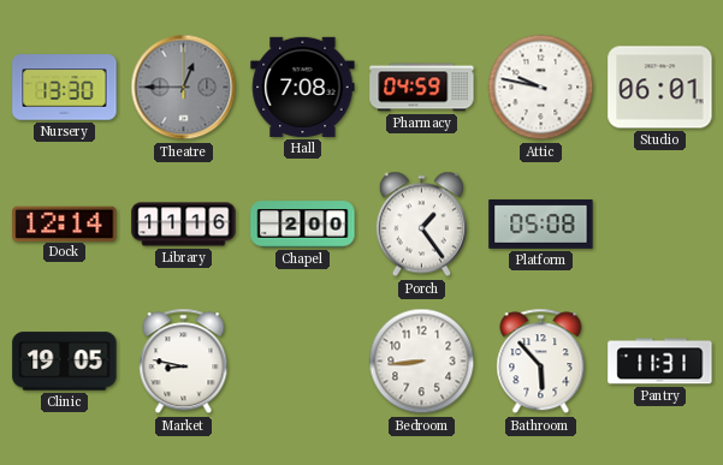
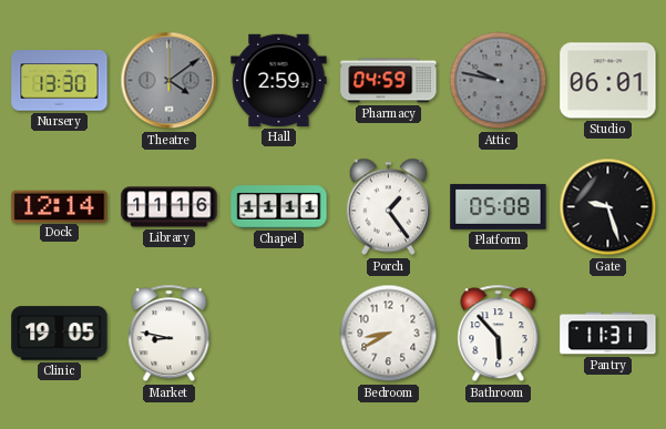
Theatre: 12:45 -> 4:09
Hall: 7:08 -> 2:59
Attic dial: white -> grey
Chapel: 2:00 -> 11:11
Gate: none -> 9:27
Bedroom: 8:44 -> 8:40
